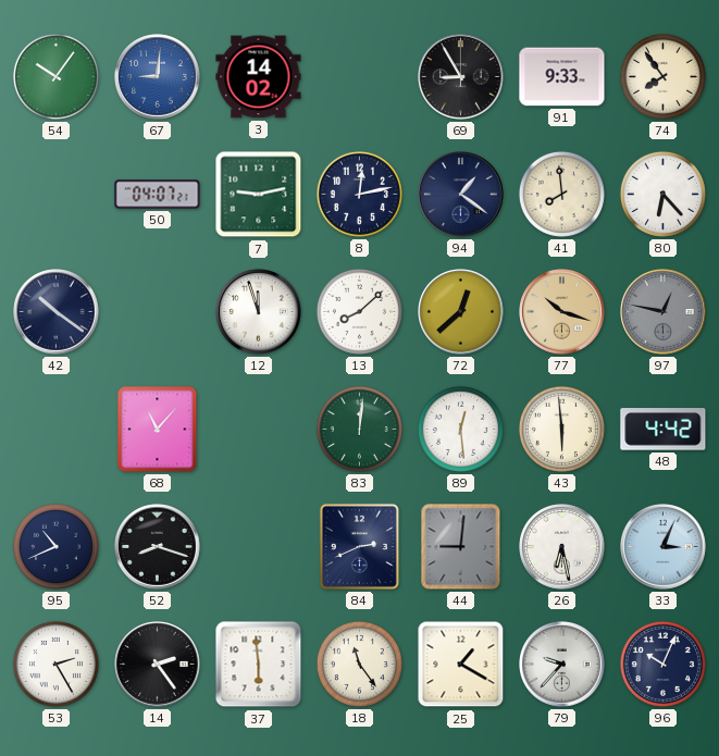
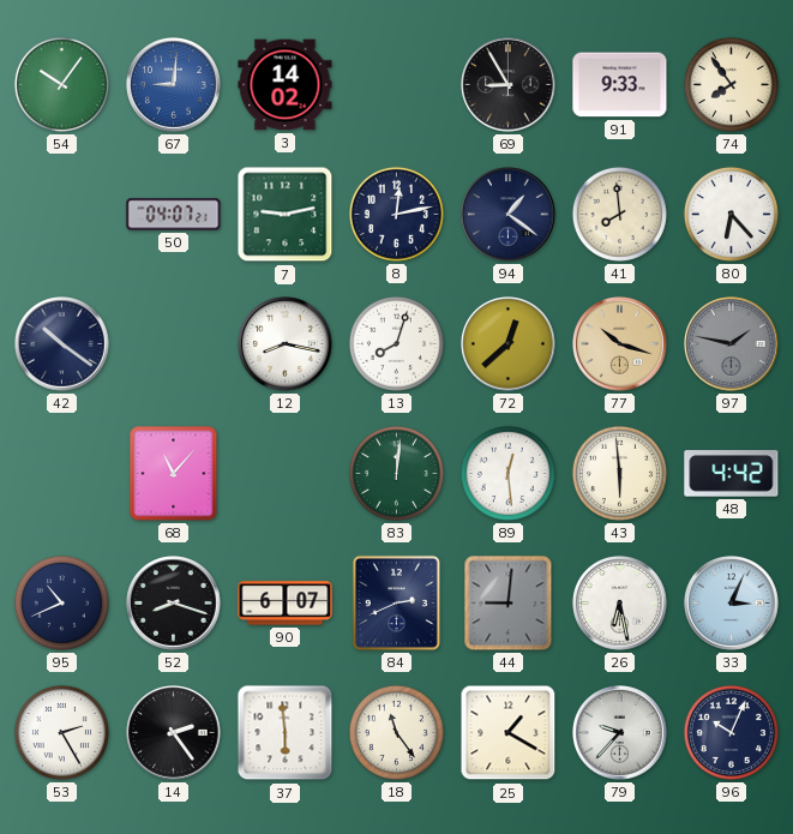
12: 11:57 -> 8:17
13: 8:08 -> 8:03
97: 12:47 -> 1:47
90: none -> 6:07
